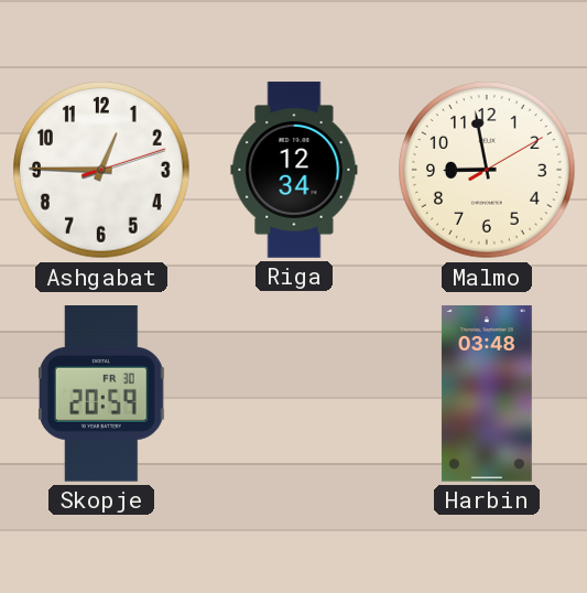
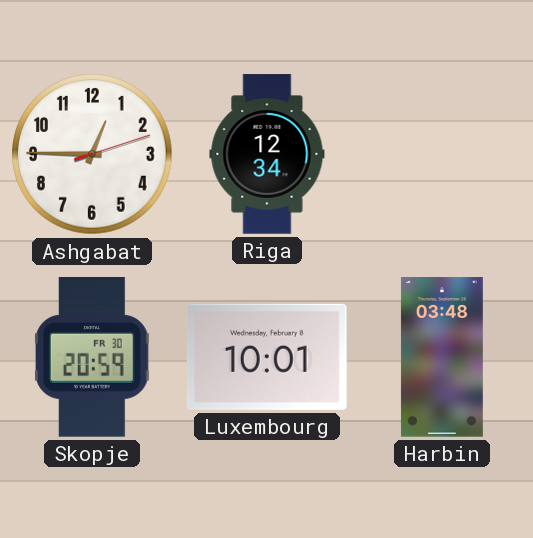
Malmo: 8:58 -> none
Luxembourg: none -> 10:01
